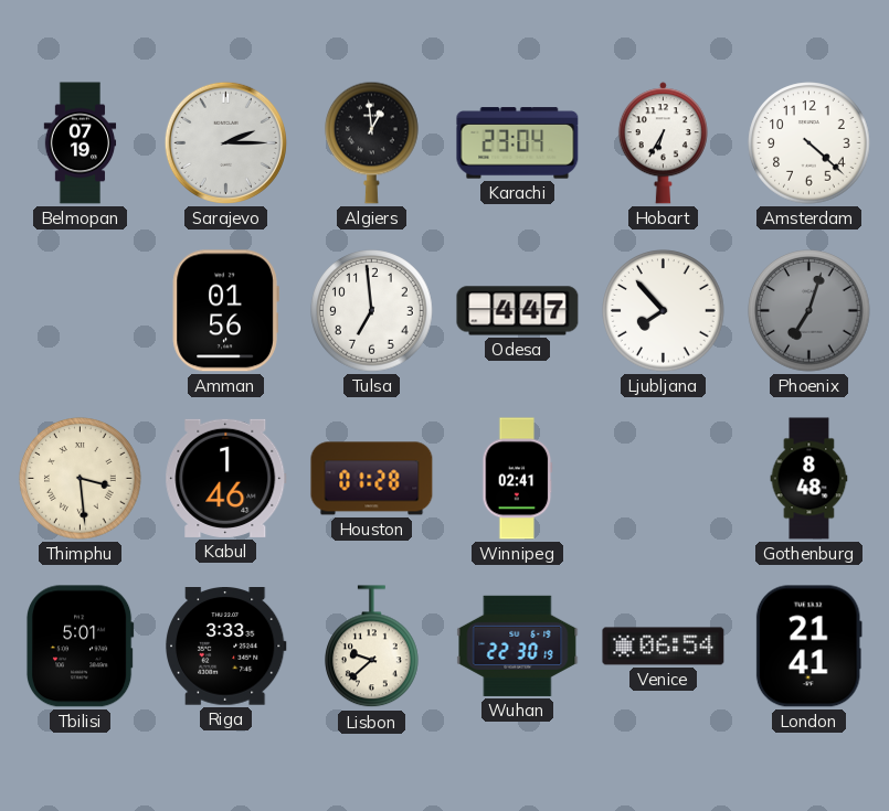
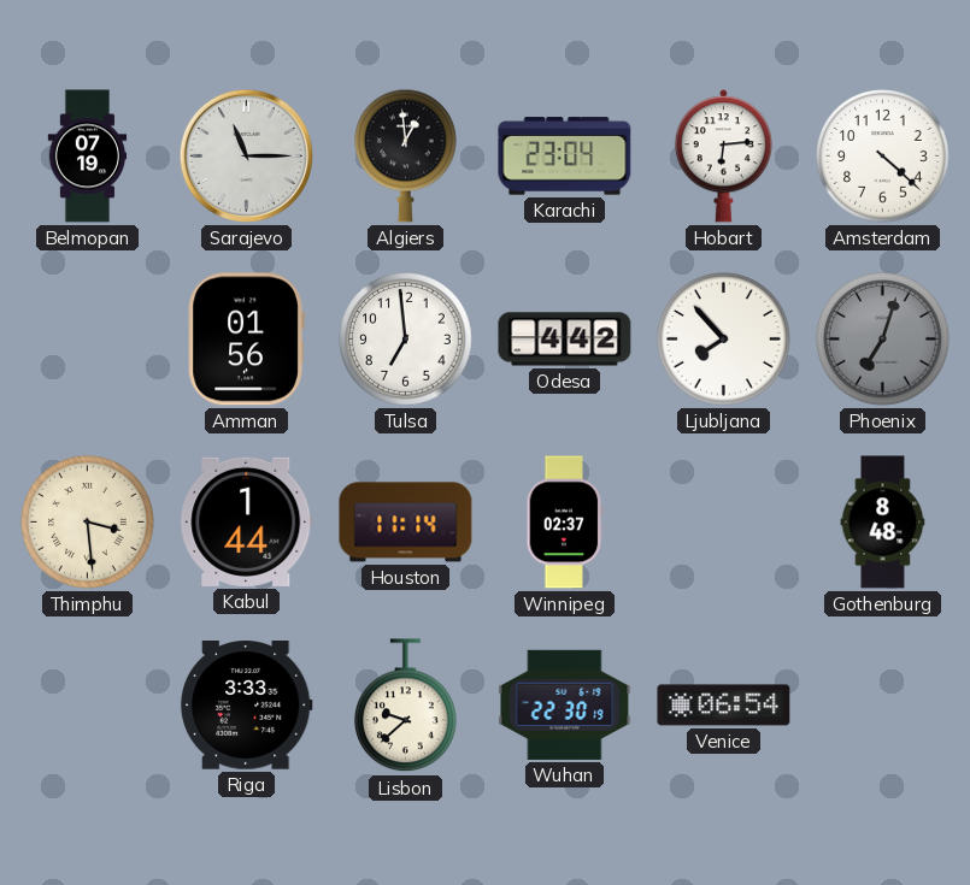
Sarajevo: 2:15 -> 11:15
Hobart: 6:35 -> 6:14
Odesa: 4:47 -> 4:42
Kabul: 1:46 -> 1:44
Houston: 01:28 -> 11:14
Winnipeg: 02:41 -> 02:37
Tbilisi: 5:01 -> none
London: 21:41 -> none
